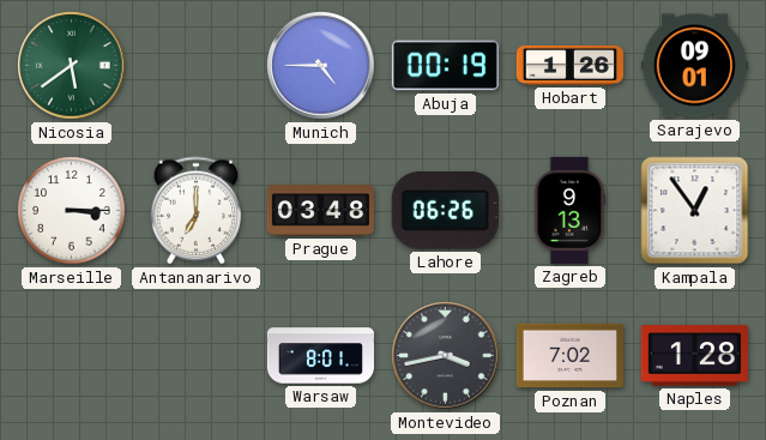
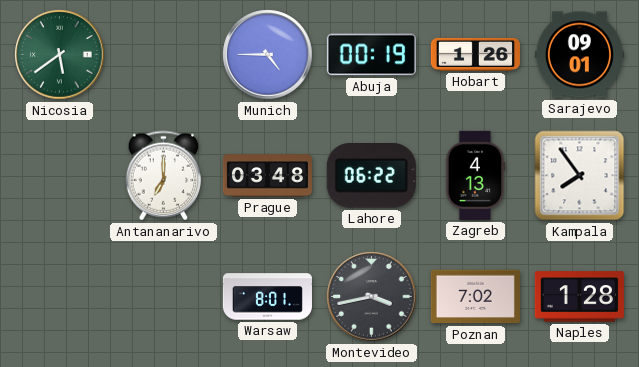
Marseille: 3:15 -> none
Lahore: 06:26 -> 06:22
Zagreb: 9:13 -> 4:13
Kampala: 12:54 -> 7:54
